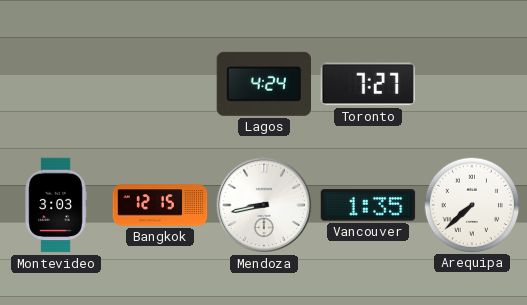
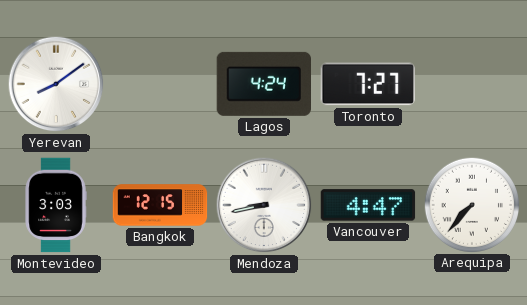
Yerevan: none -> 8:09
Vancouver: 1:35 -> 4:47
Arequipa: 7:38 -> 7:37
